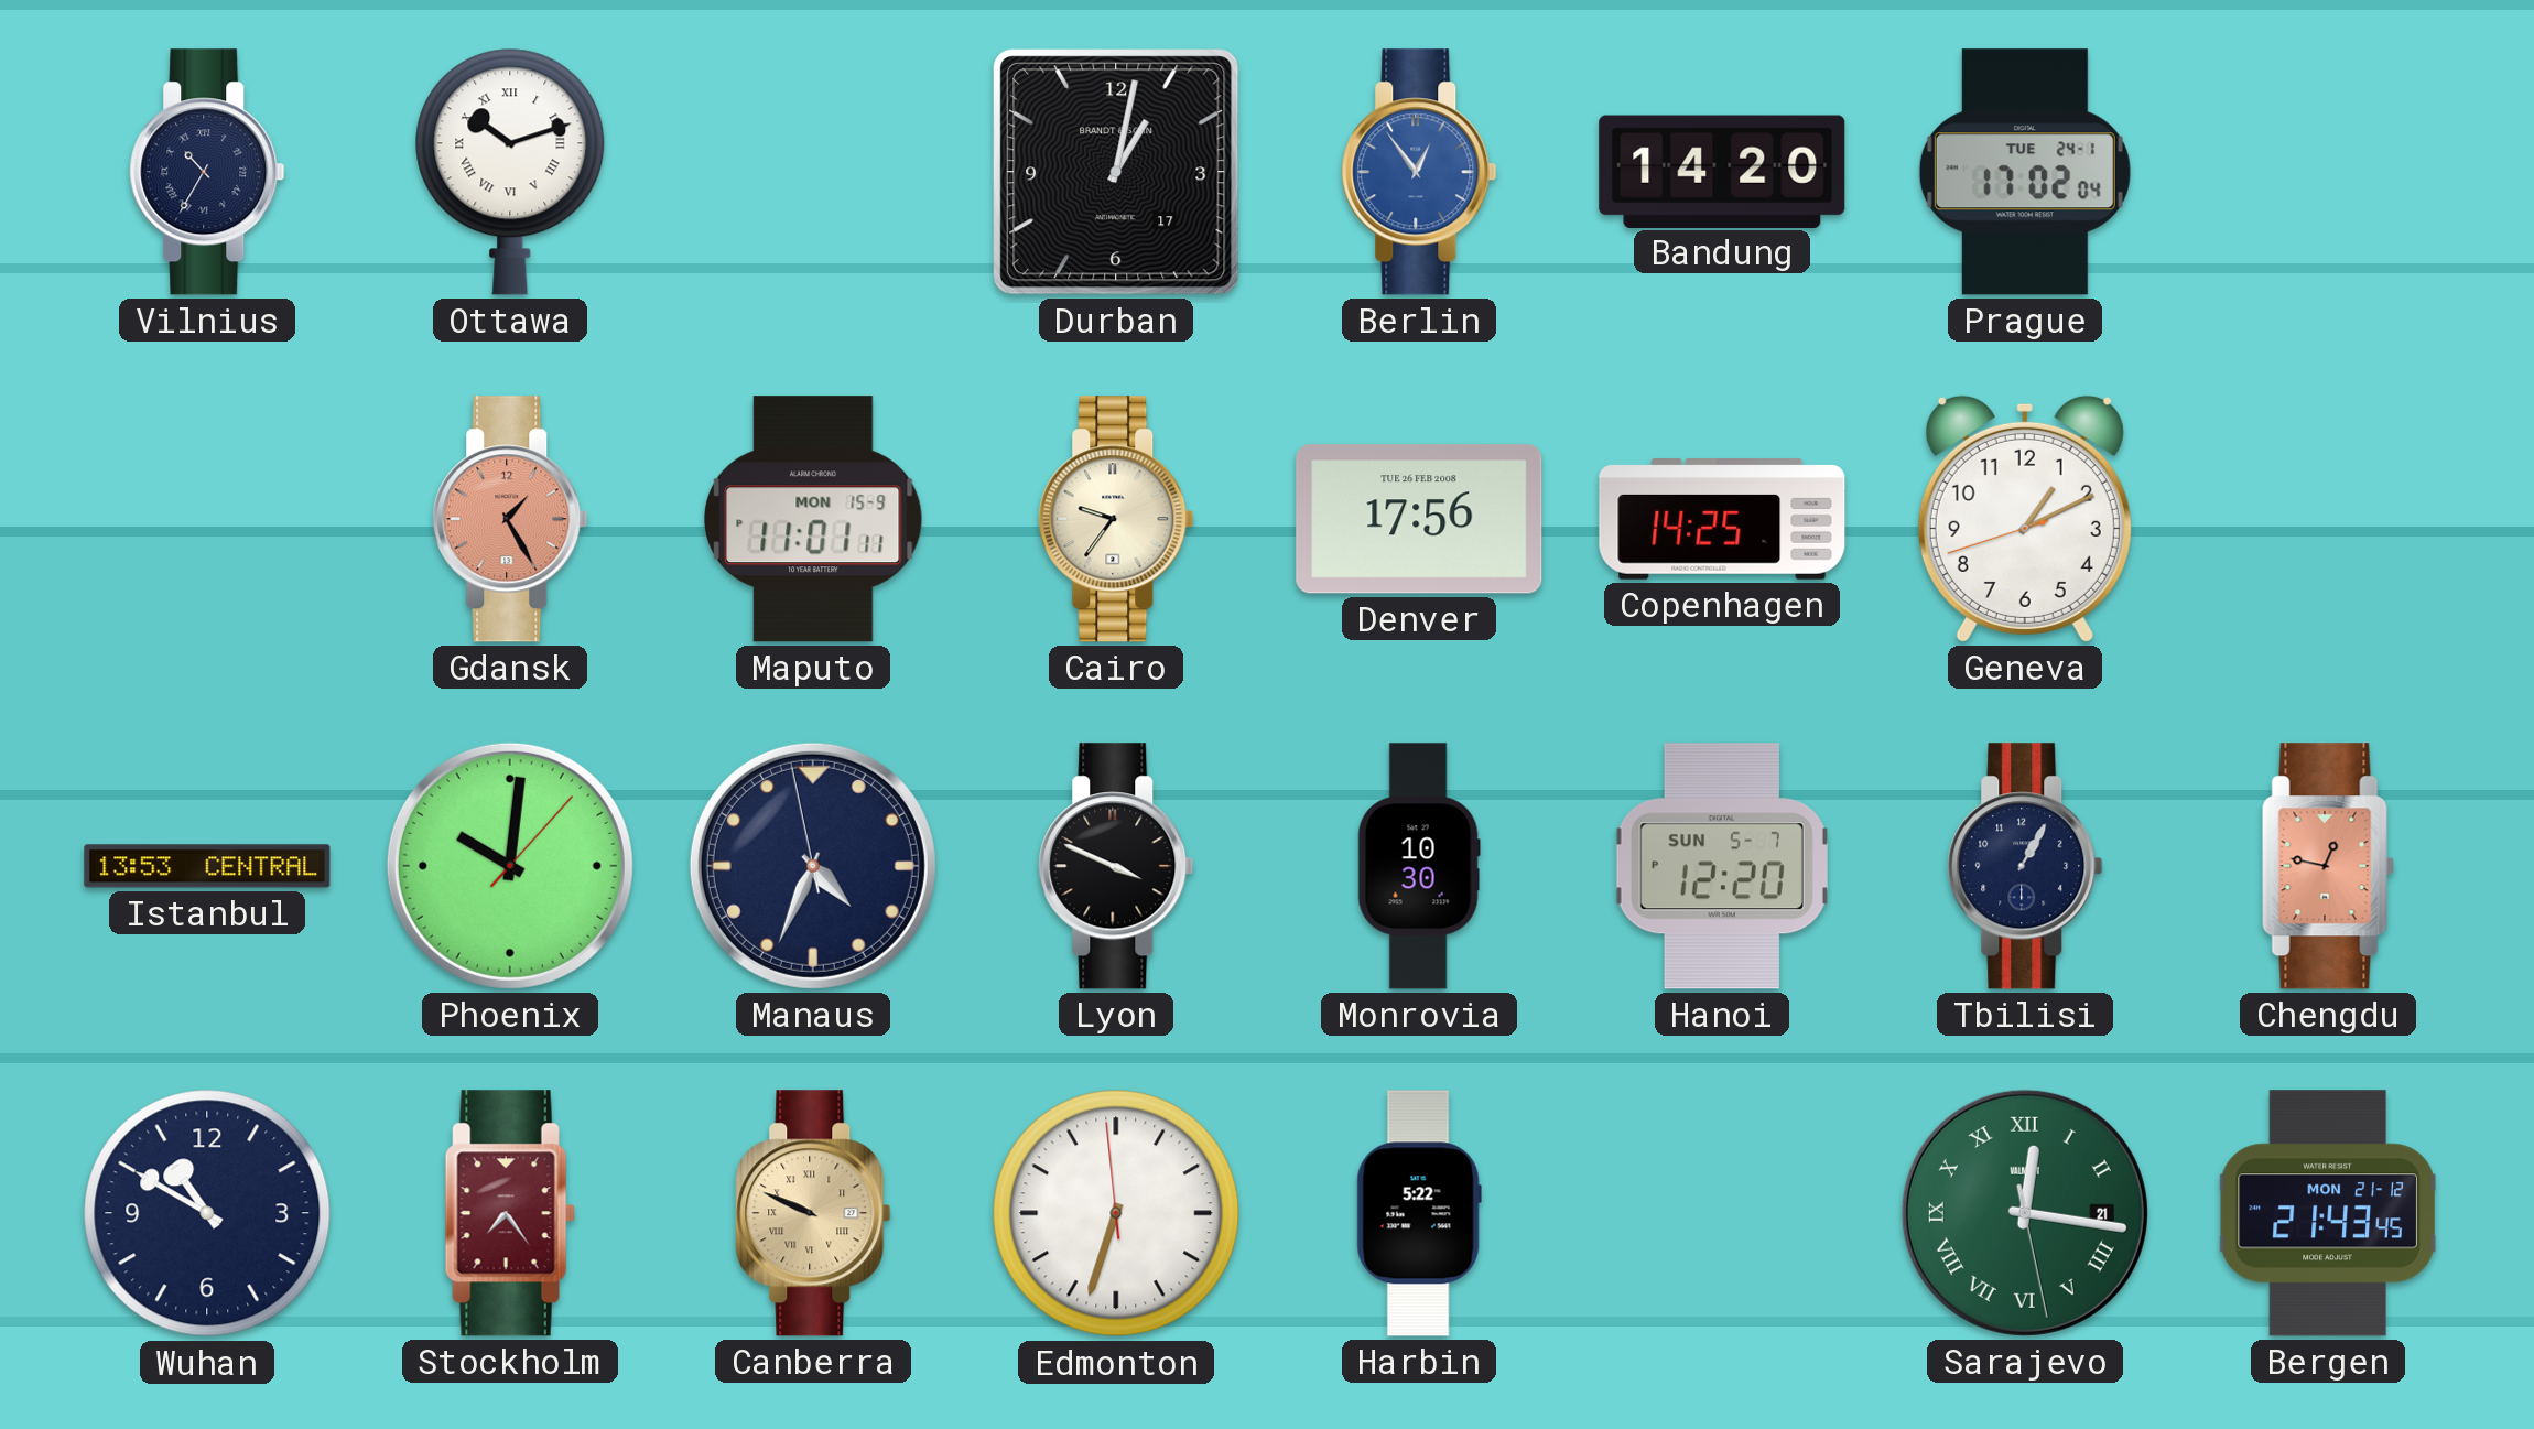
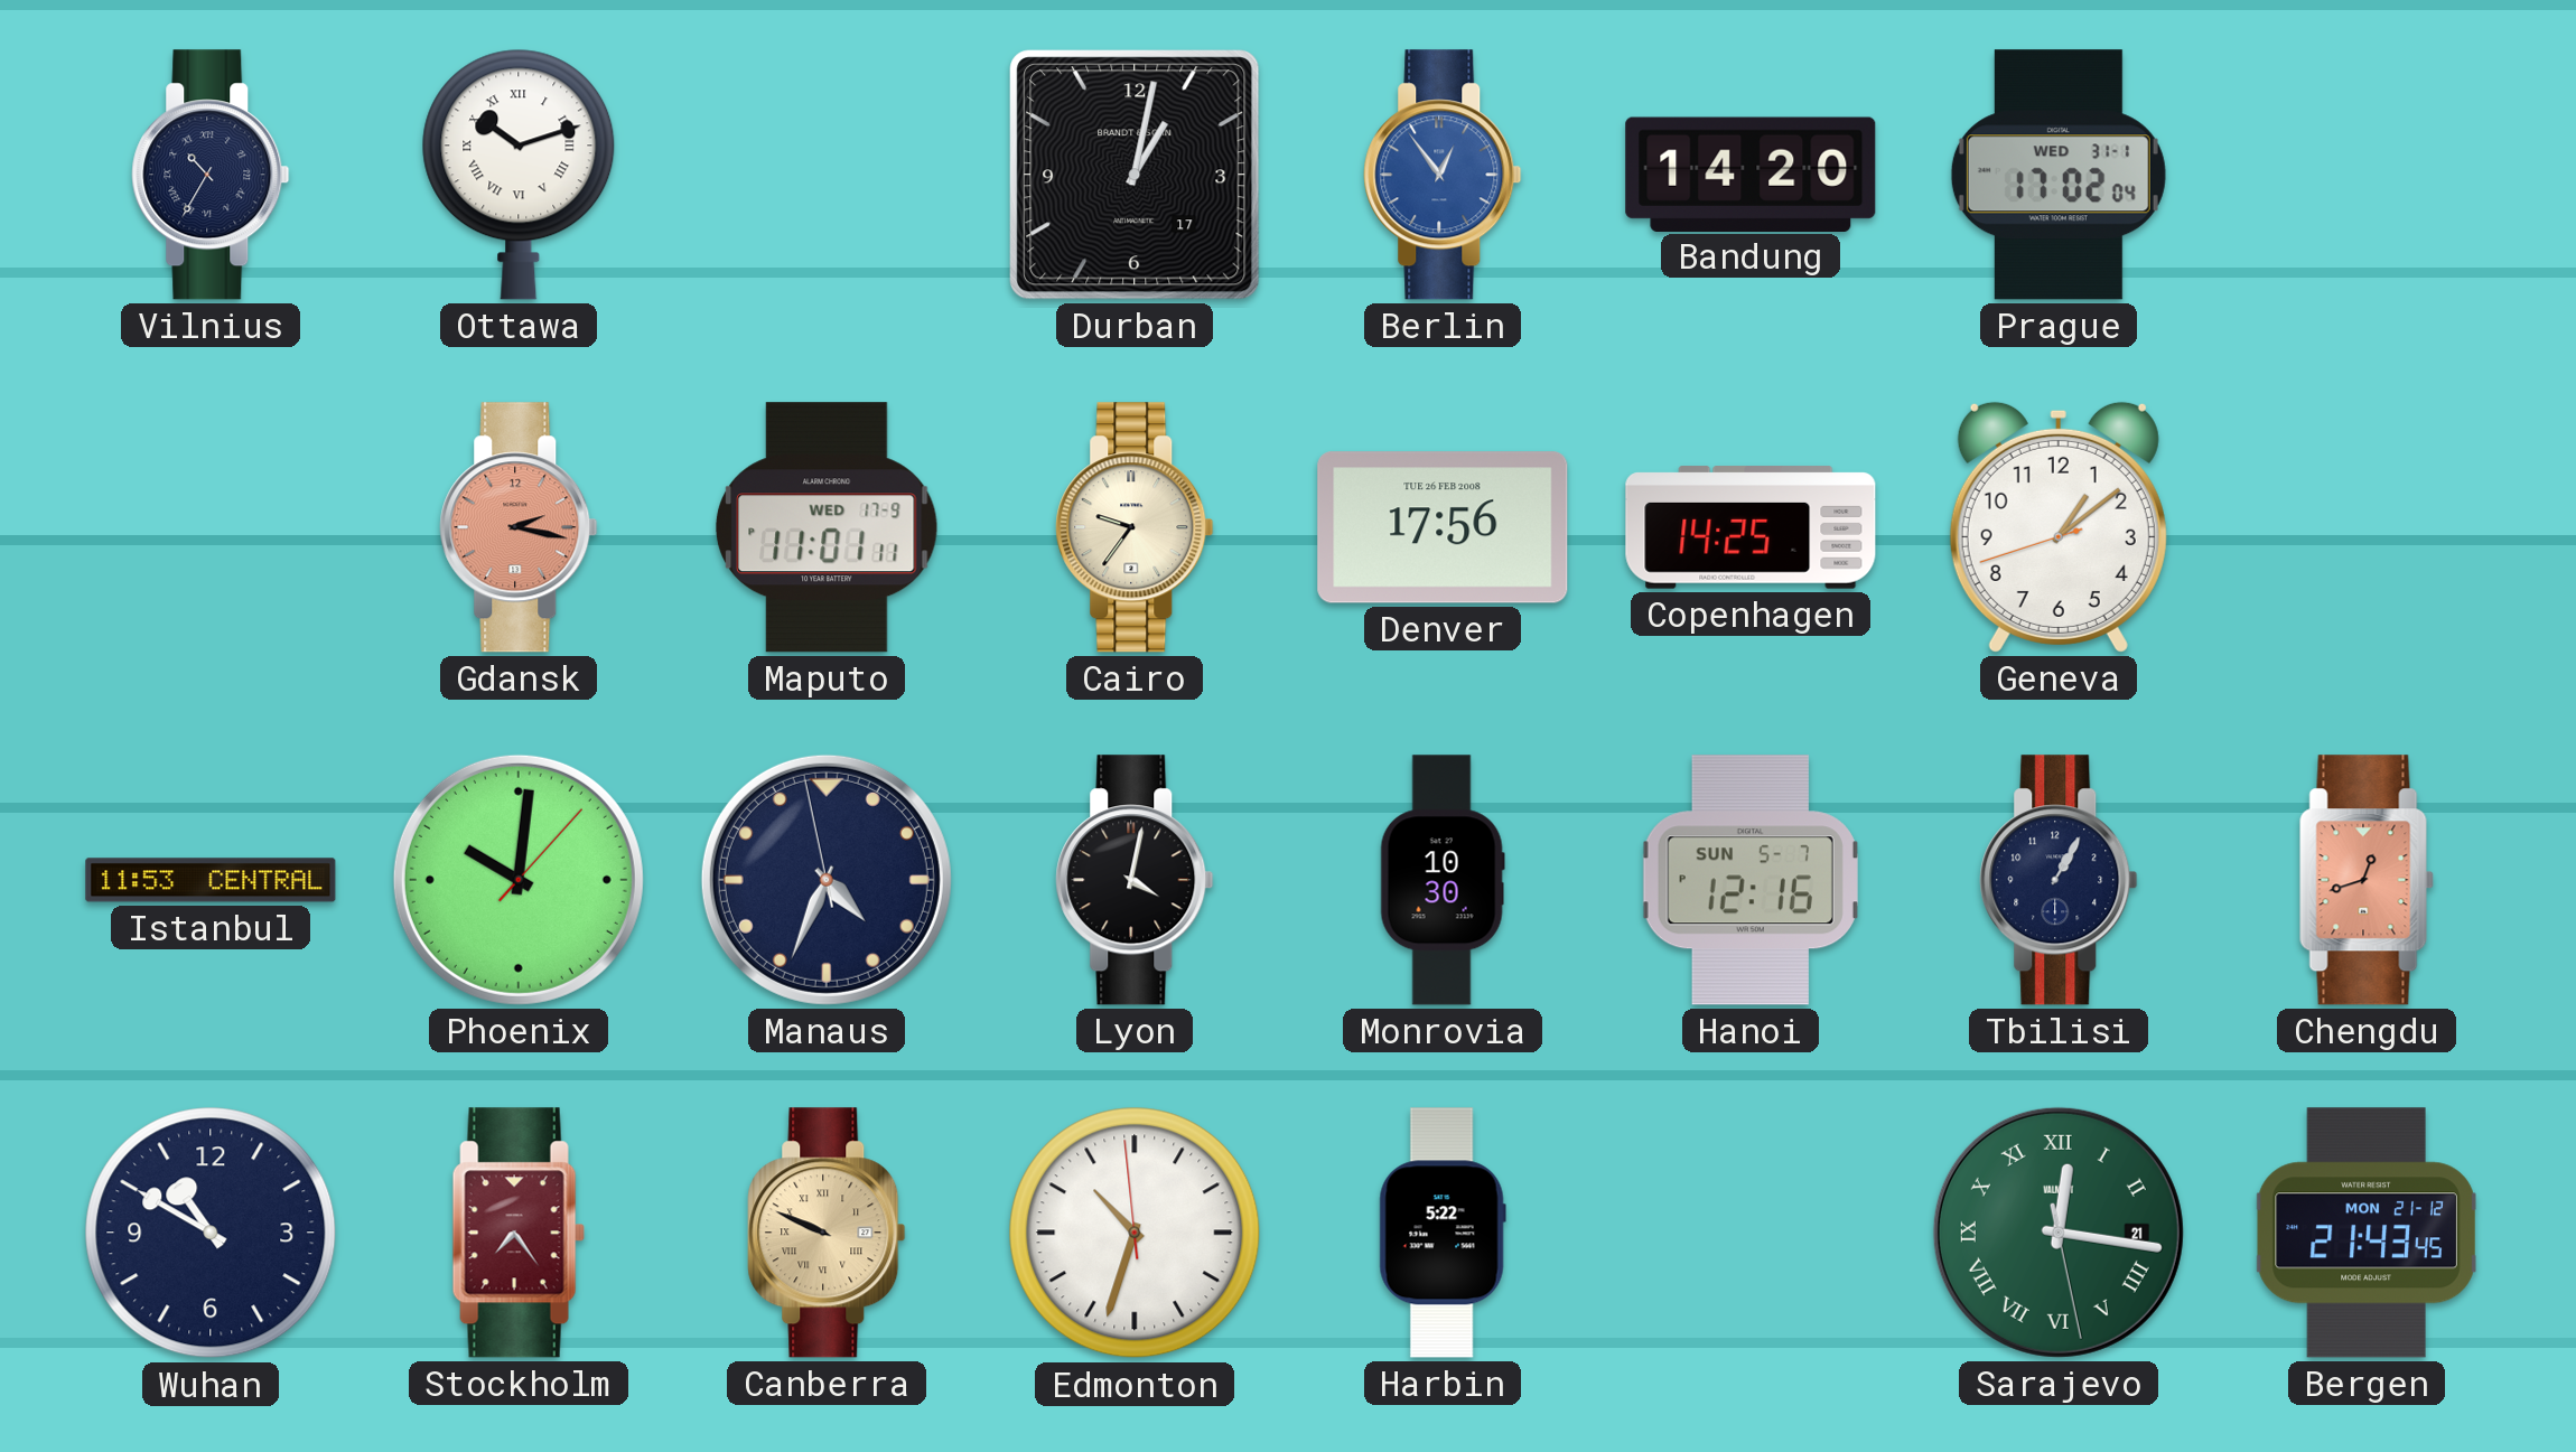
Prague date: TUE 24-1 -> WED 31-1
Gdansk: 1:25 -> 2:17
Maputo date: MON 15-9 -> WED 17-9
Geneva: 1:10 -> 1:08
Istanbul: 13:53 -> 11:53
Lyon: 3:49 -> 4:02
Hanoi: 12:20 -> 12:16
Chengdu: 12:47 -> 12:42
Edmonton: 6:32 -> 10:32
